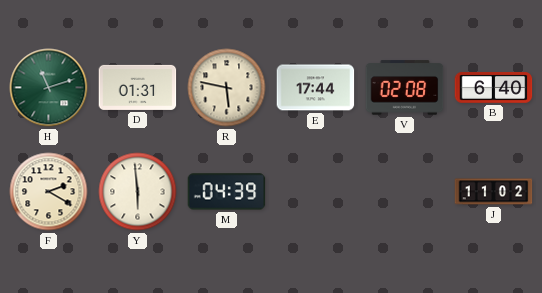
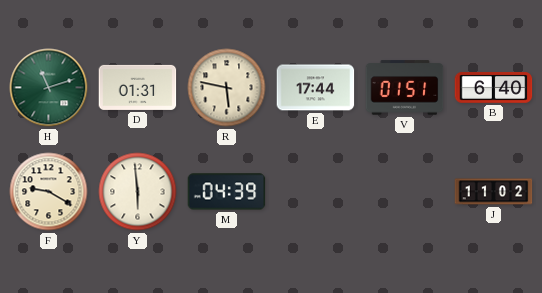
V: 02:08 -> 01:51
F: 2:20 -> 9:20
